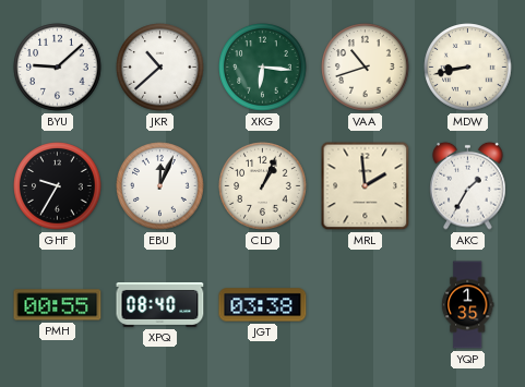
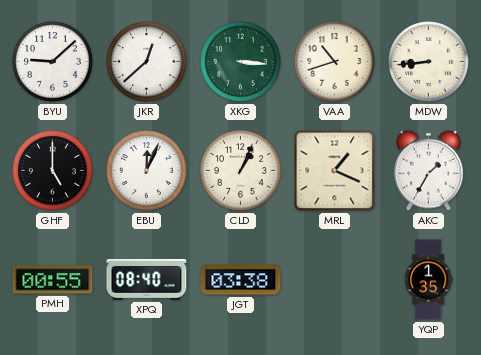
JKR: 10:38 -> 12:38
XKG: 6:16 -> 3:16
MDW: 8:43 -> 8:44
GHF: 9:35 -> 5:00
MRL: 1:59 -> 1:19
